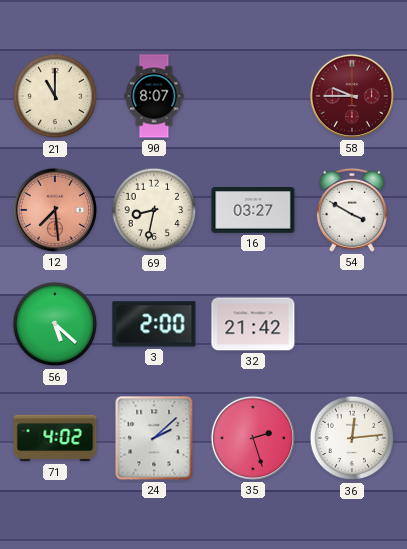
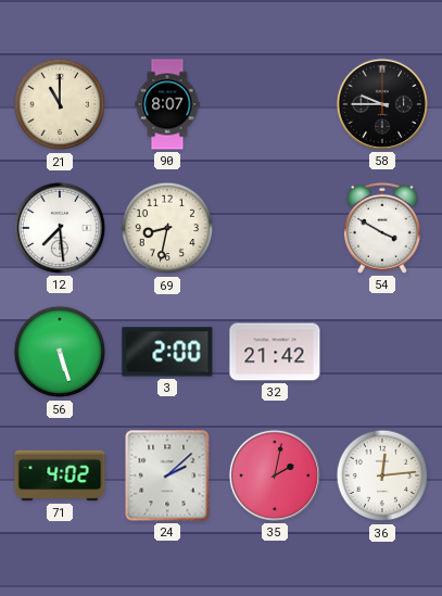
58 dial: burgundy -> black
12 dial: salmon -> white
16: 03:27 -> none
56: 5:22 -> 5:27
35: 2:27 -> 2:02
